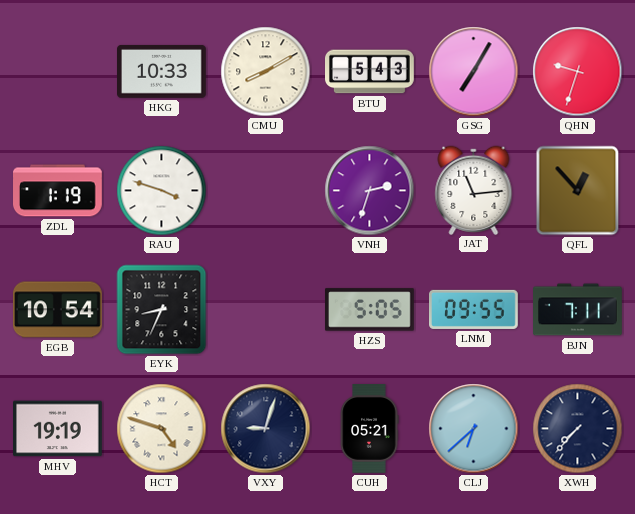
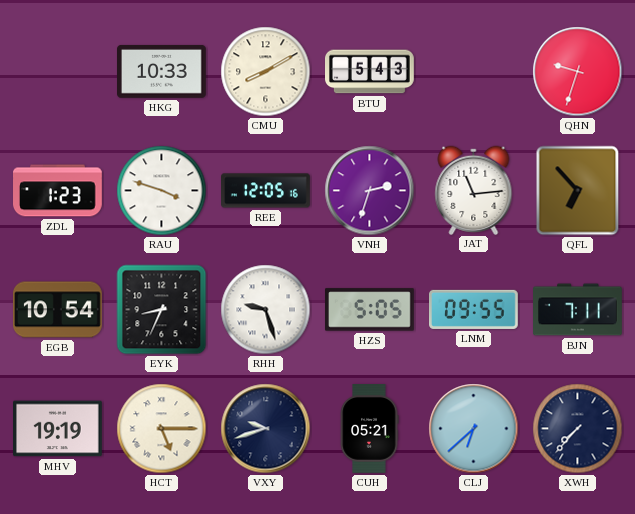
GSG: 7:05 -> none
ZDL: 1:19 -> 1:23
REE: none -> 12:05
QFL: 12:53 -> 6:53
RHH: none -> 9:27
HCT: 4:48 -> 5:15
VXY: 9:03 -> 9:42
